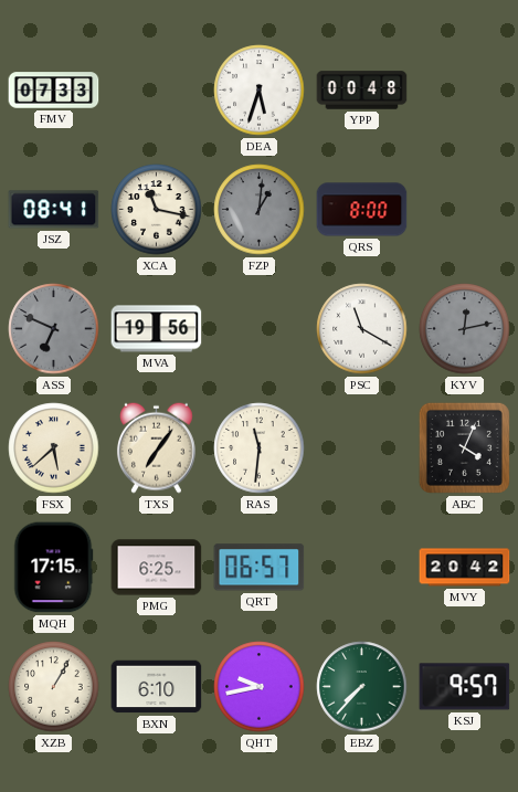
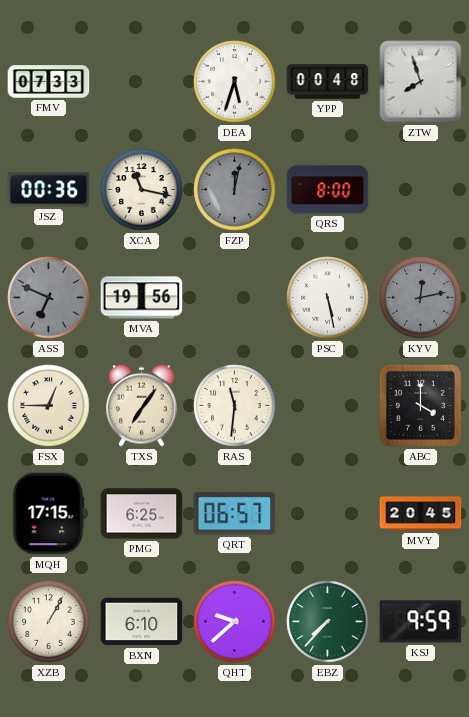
ZTW: none -> 7:57
JSZ: 08:41 -> 00:36
FZP: 1:01 -> 12:02
PSC: 11:20 -> 5:28
FSX: 5:38 -> 12:45
ABC: 4:04 -> 4:00
MVY: 20:42 -> 20:45
QHT: 9:43 -> 9:38
KSJ: 9:57 -> 9:59
